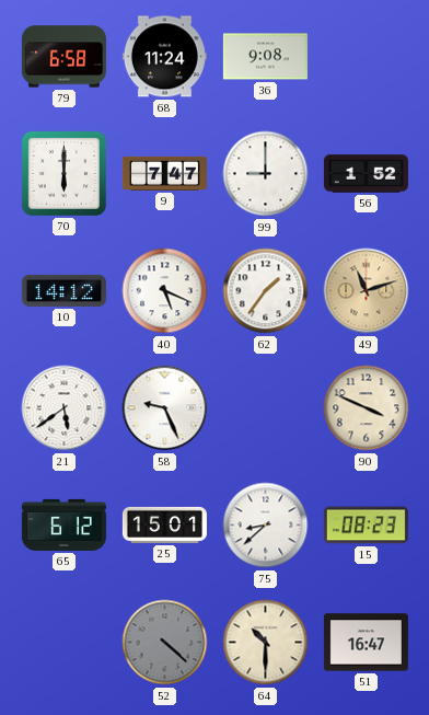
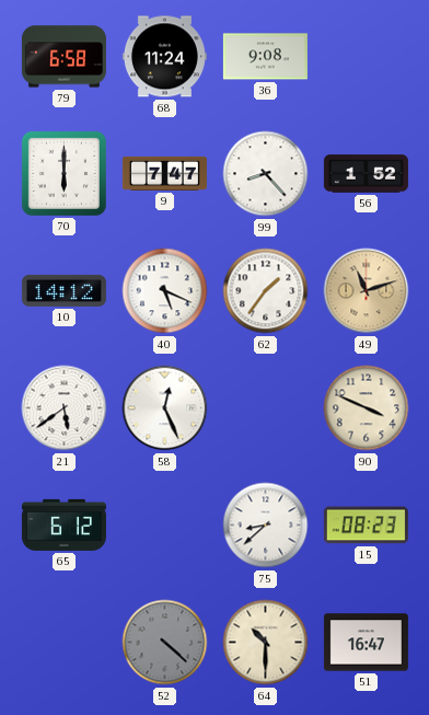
99: 9:00 -> 8:23
58: 9:26 -> 12:26
25: 15:01 -> none
